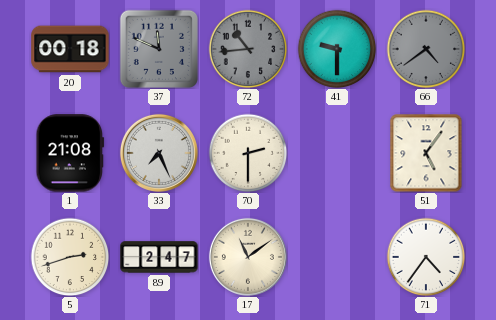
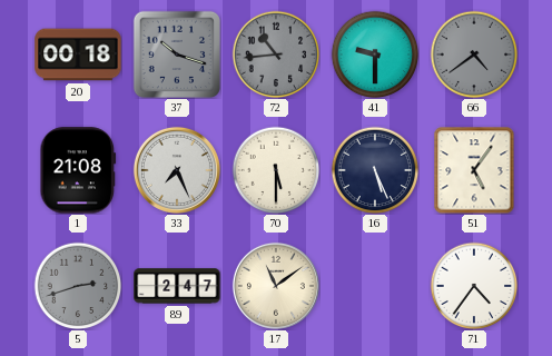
37: 11:49 -> 10:18
70: 2:30 -> 5:30
16: none -> 5:26
5 dial: cream -> grey
